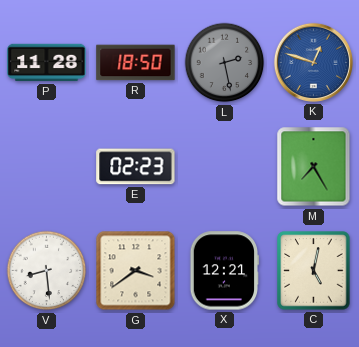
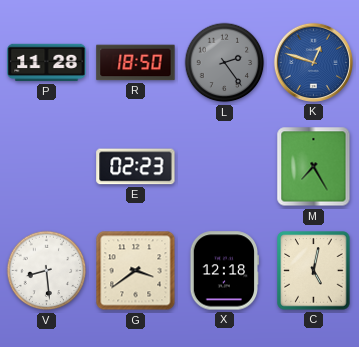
L: 2:28 -> 2:24
X: 12:21 -> 12:18
